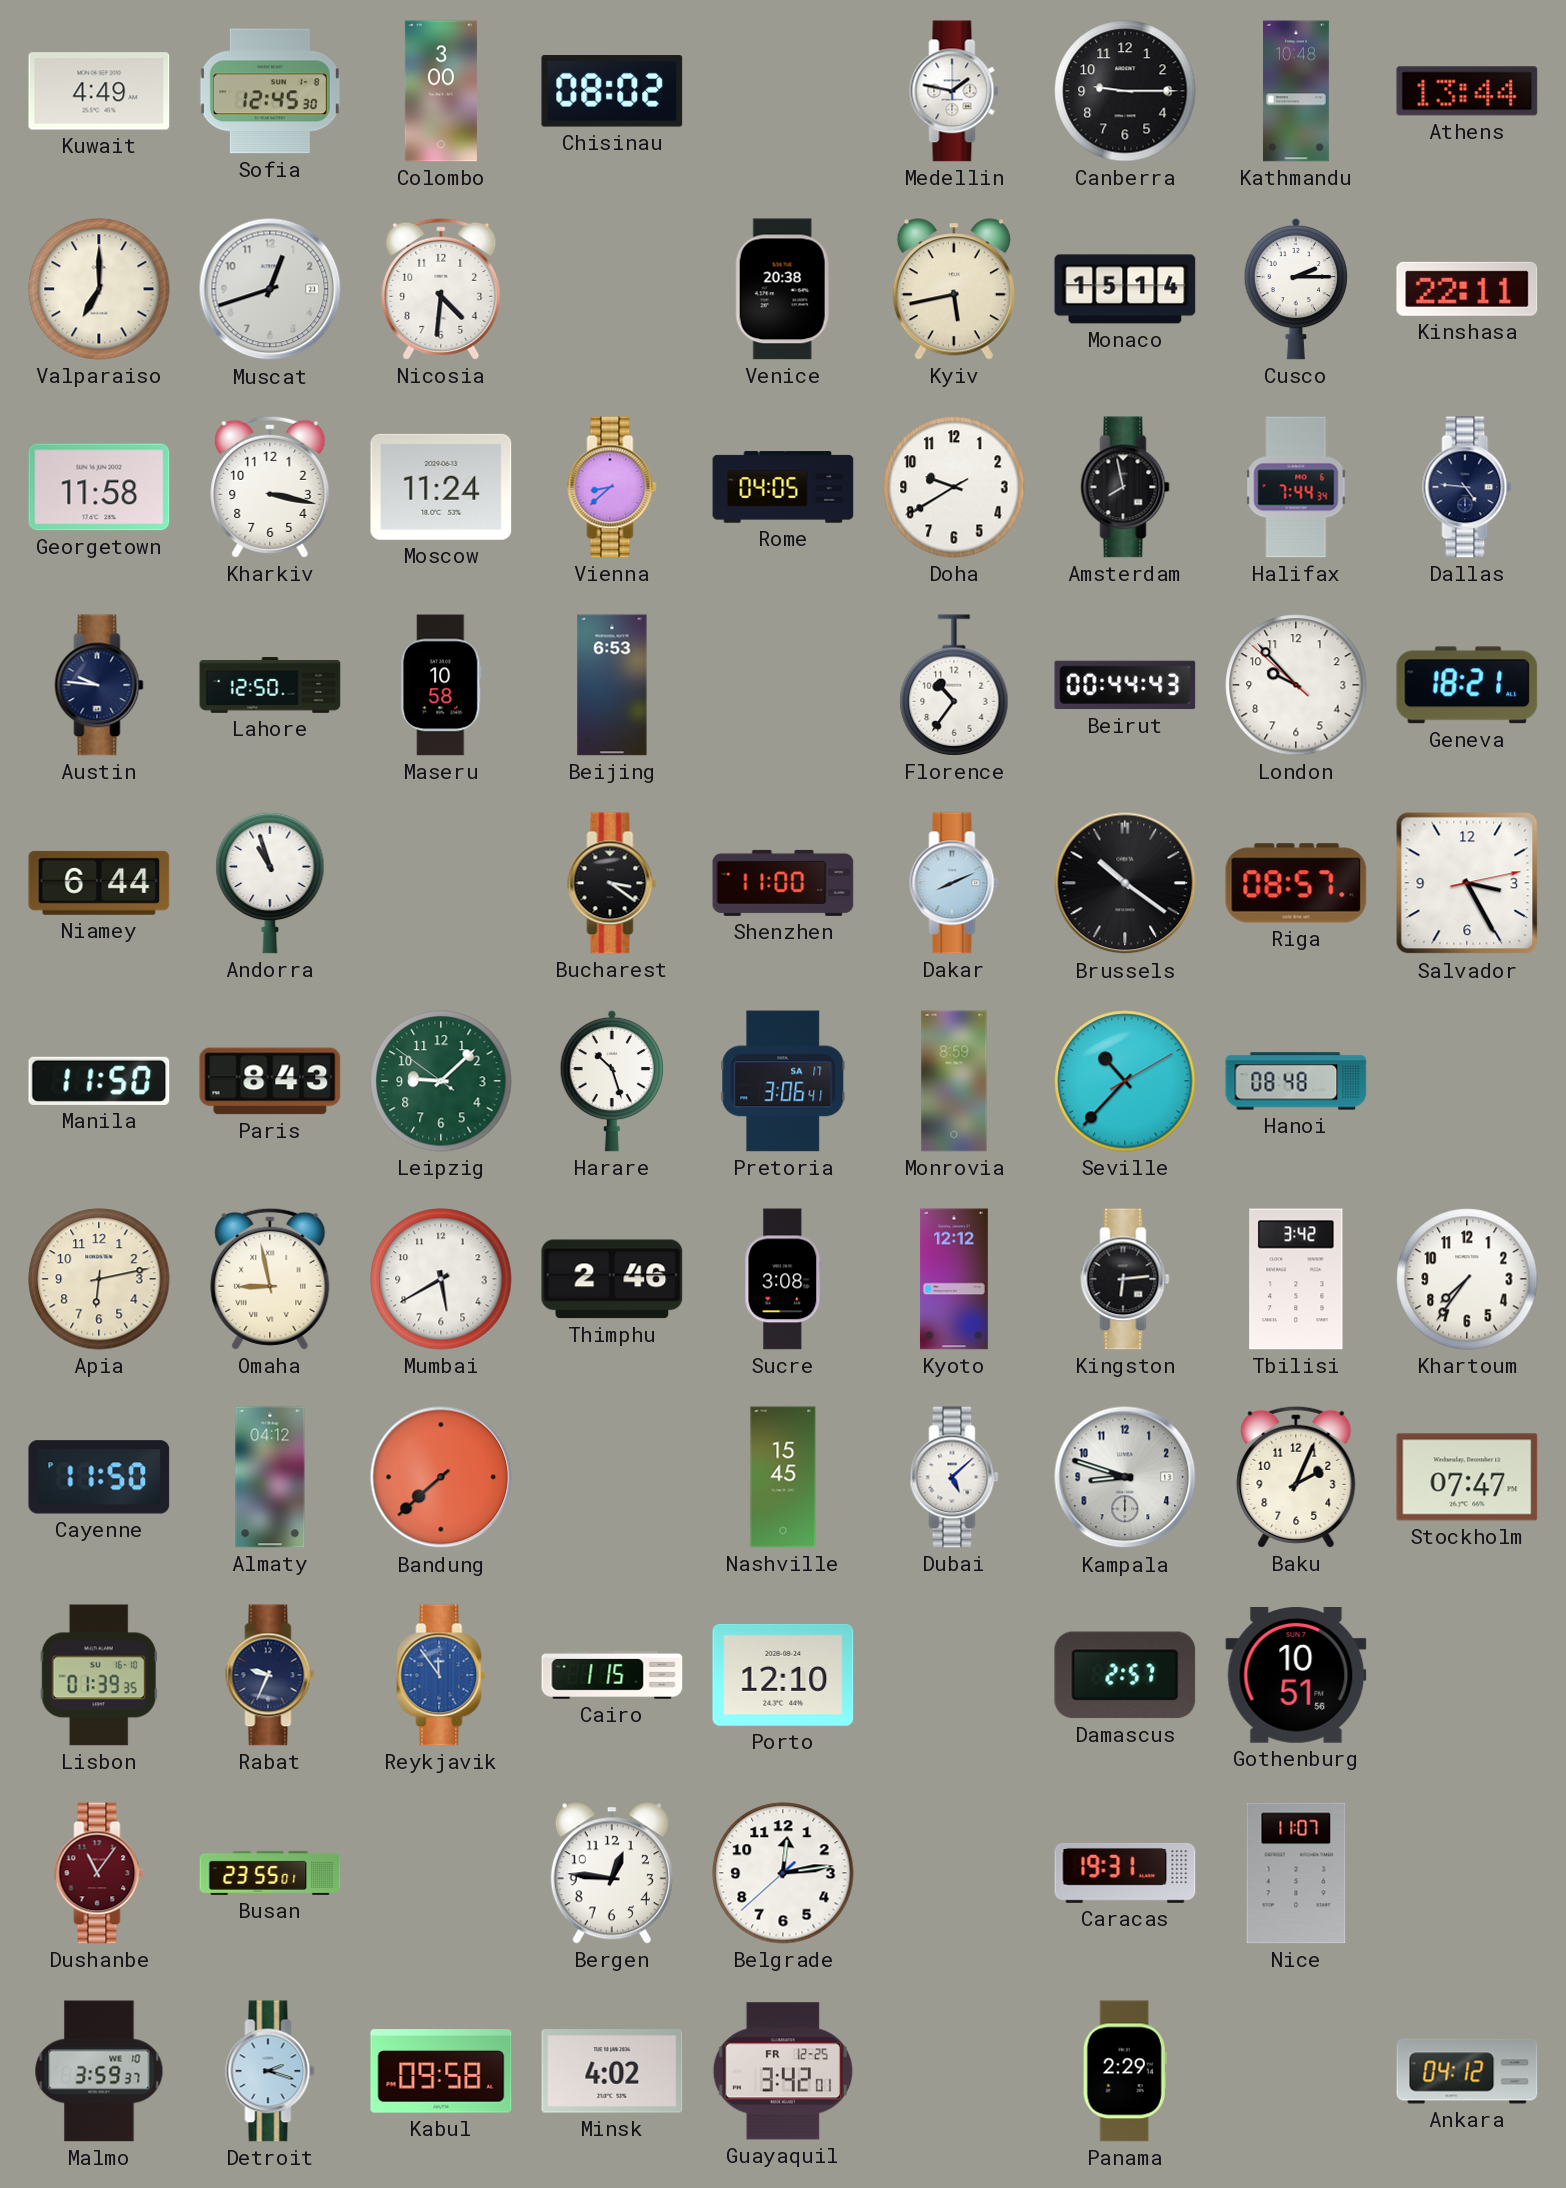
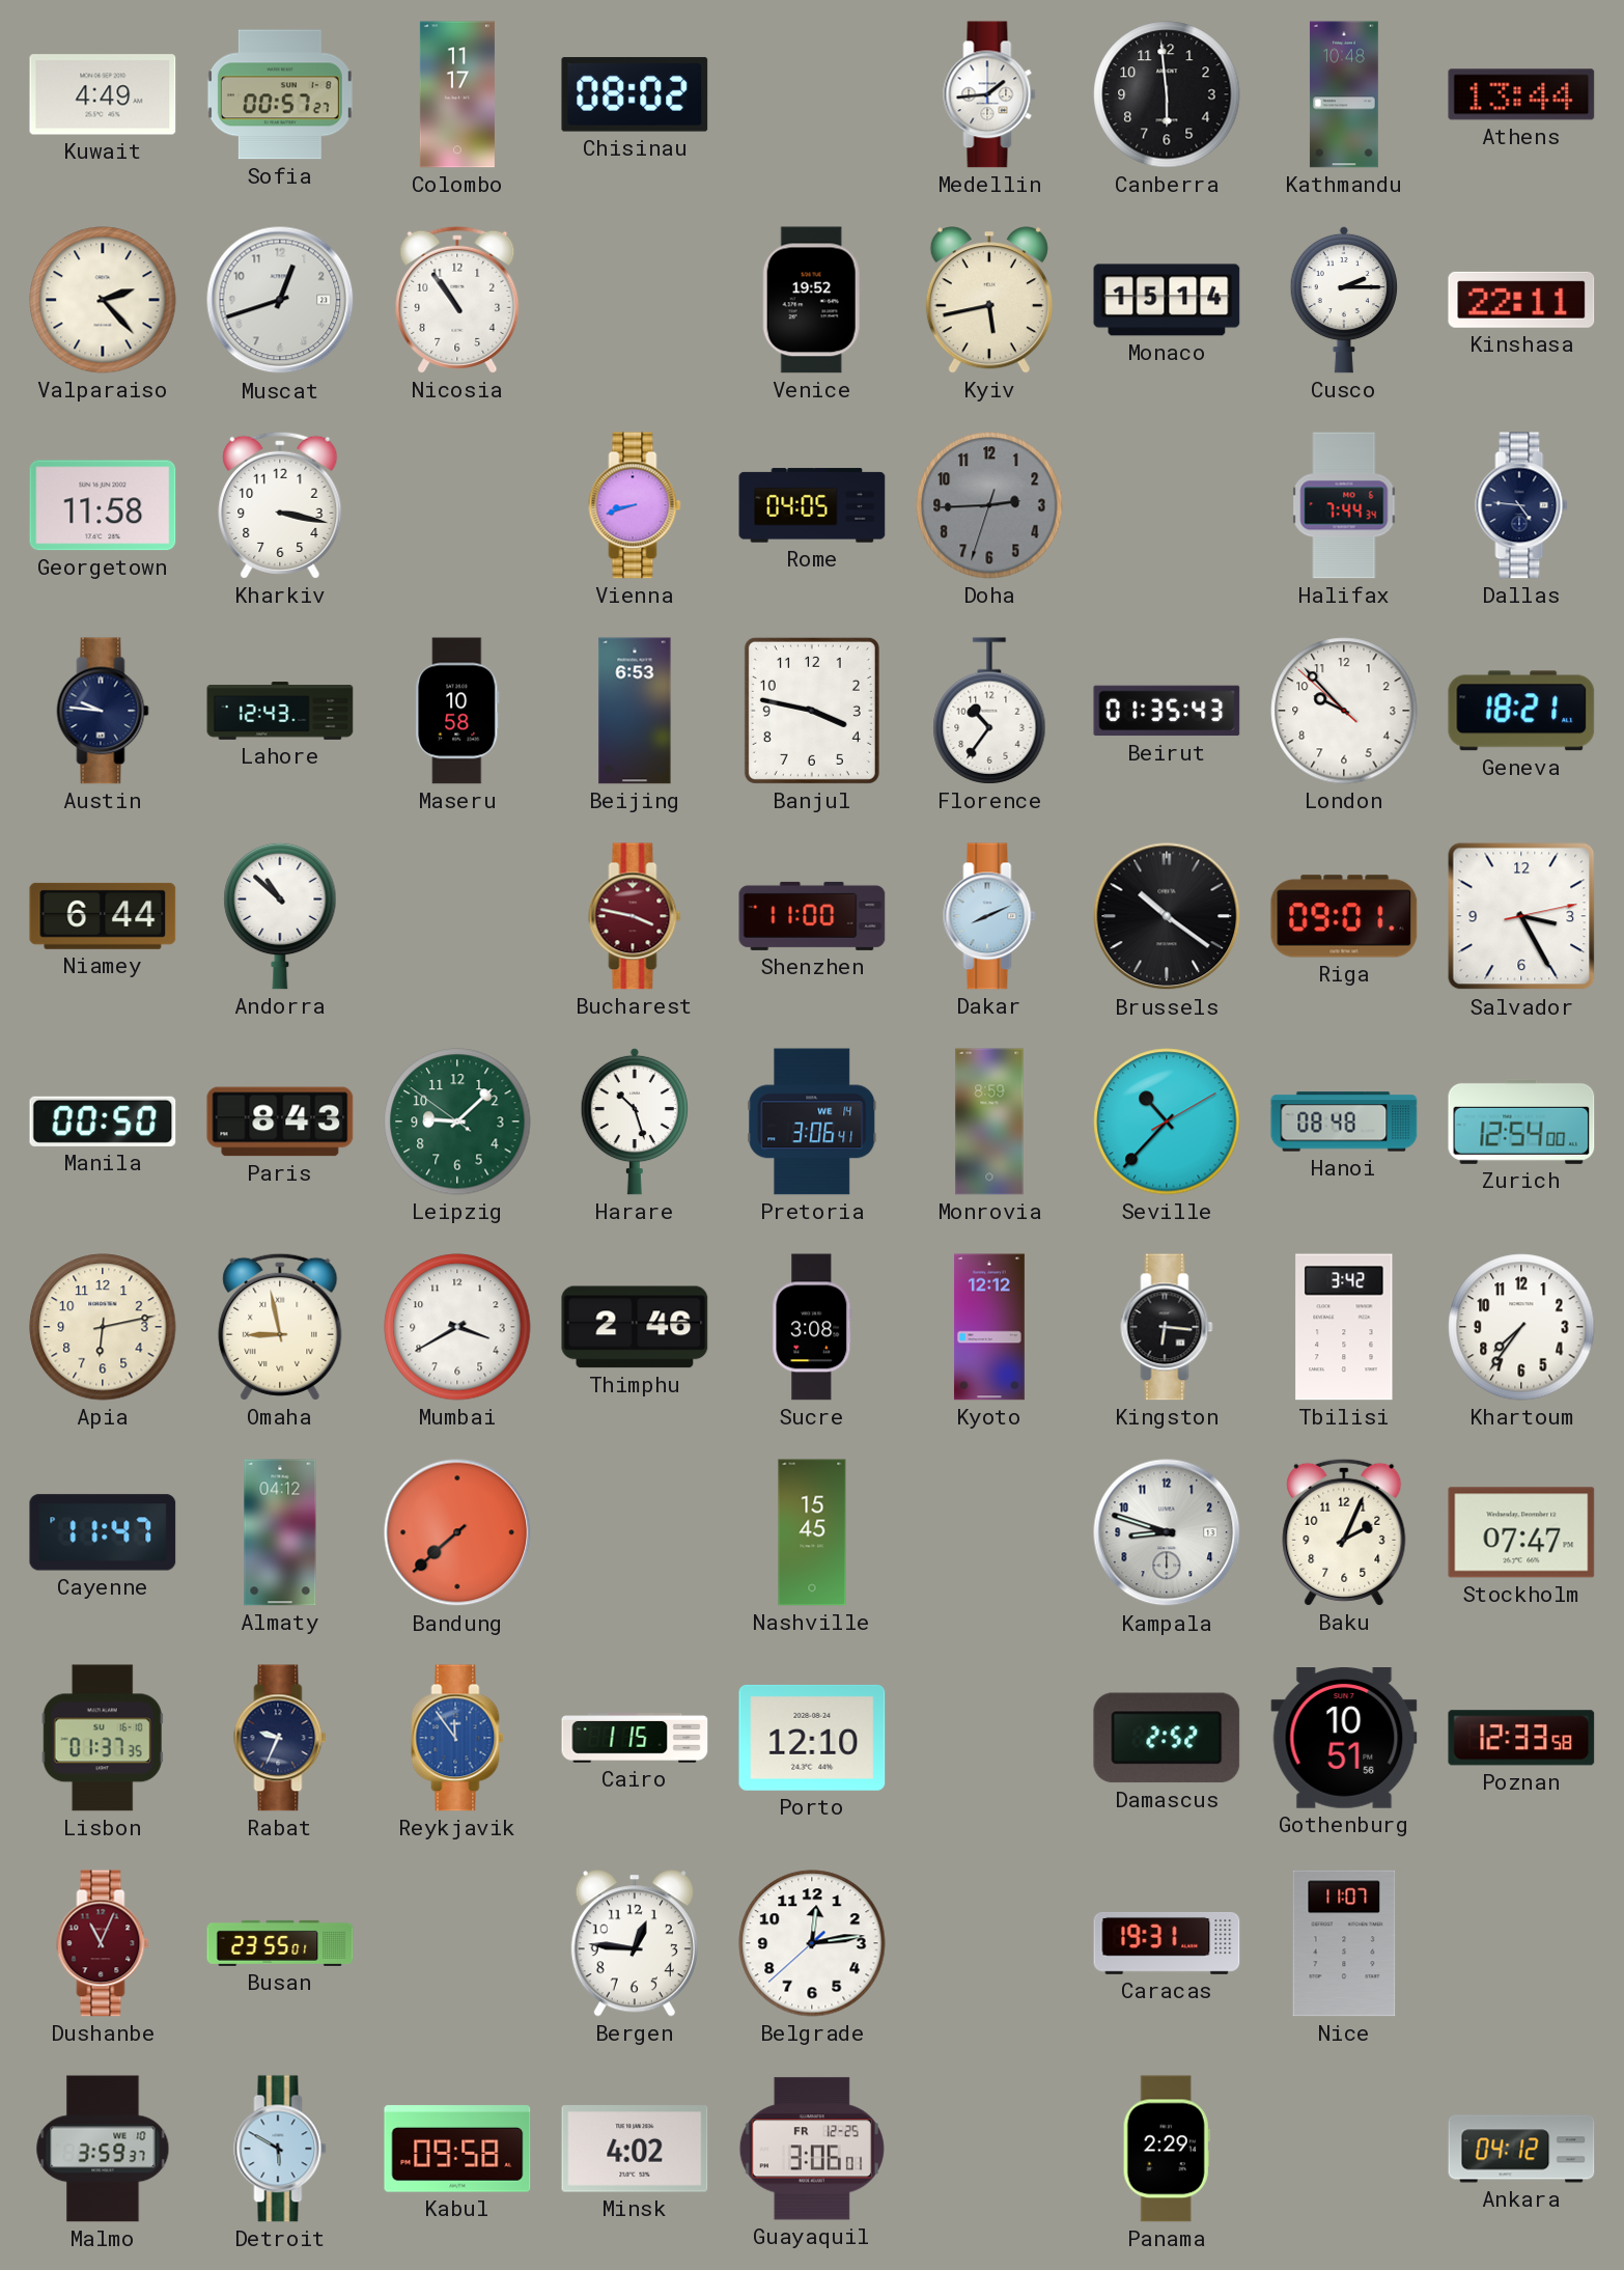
Sofia: 12:45 -> 00:57
Colombo: 3:00 -> 11:17
Medellin: 1:47 -> 1:44
Canberra: 9:15 -> 5:59
Valparaiso: 7:00 -> 2:23
Nicosia: 4:31 -> 10:54
Venice: 20:38 -> 19:52
Moscow: 11:24 -> none
Vienna: 8:38 -> 8:42
Doha: 9:39 -> 2:44
Doha dial: white -> grey
Amsterdam: 7:58 -> none
Lahore: 12:50 -> 12:43
Banjul: none -> 3:47
Beirut: 00:44 -> 01:35
Andorra: 10:57 -> 10:52
Bucharest: 3:21 -> 3:47
Bucharest dial: black -> burgundy
Riga: 08:57 -> 09:01
Manila: 11:50 -> 00:50
Pretoria date: SA 17 -> WE 14
Zurich: none -> 12:54
Mumbai: 5:40 -> 3:40
Kingston: 6:14 -> 6:16
Cayenne: 11:50 -> 11:47
Dubai: 5:08 -> none
Lisbon: 01:39 -> 01:37
Damascus: 2:57 -> 2:52
Poznan: none -> 12:33
Dushanbe: 11:06 -> 11:04
Detroit: 2:18 -> 5:50
Guayaquil: 3:42 -> 3:06
